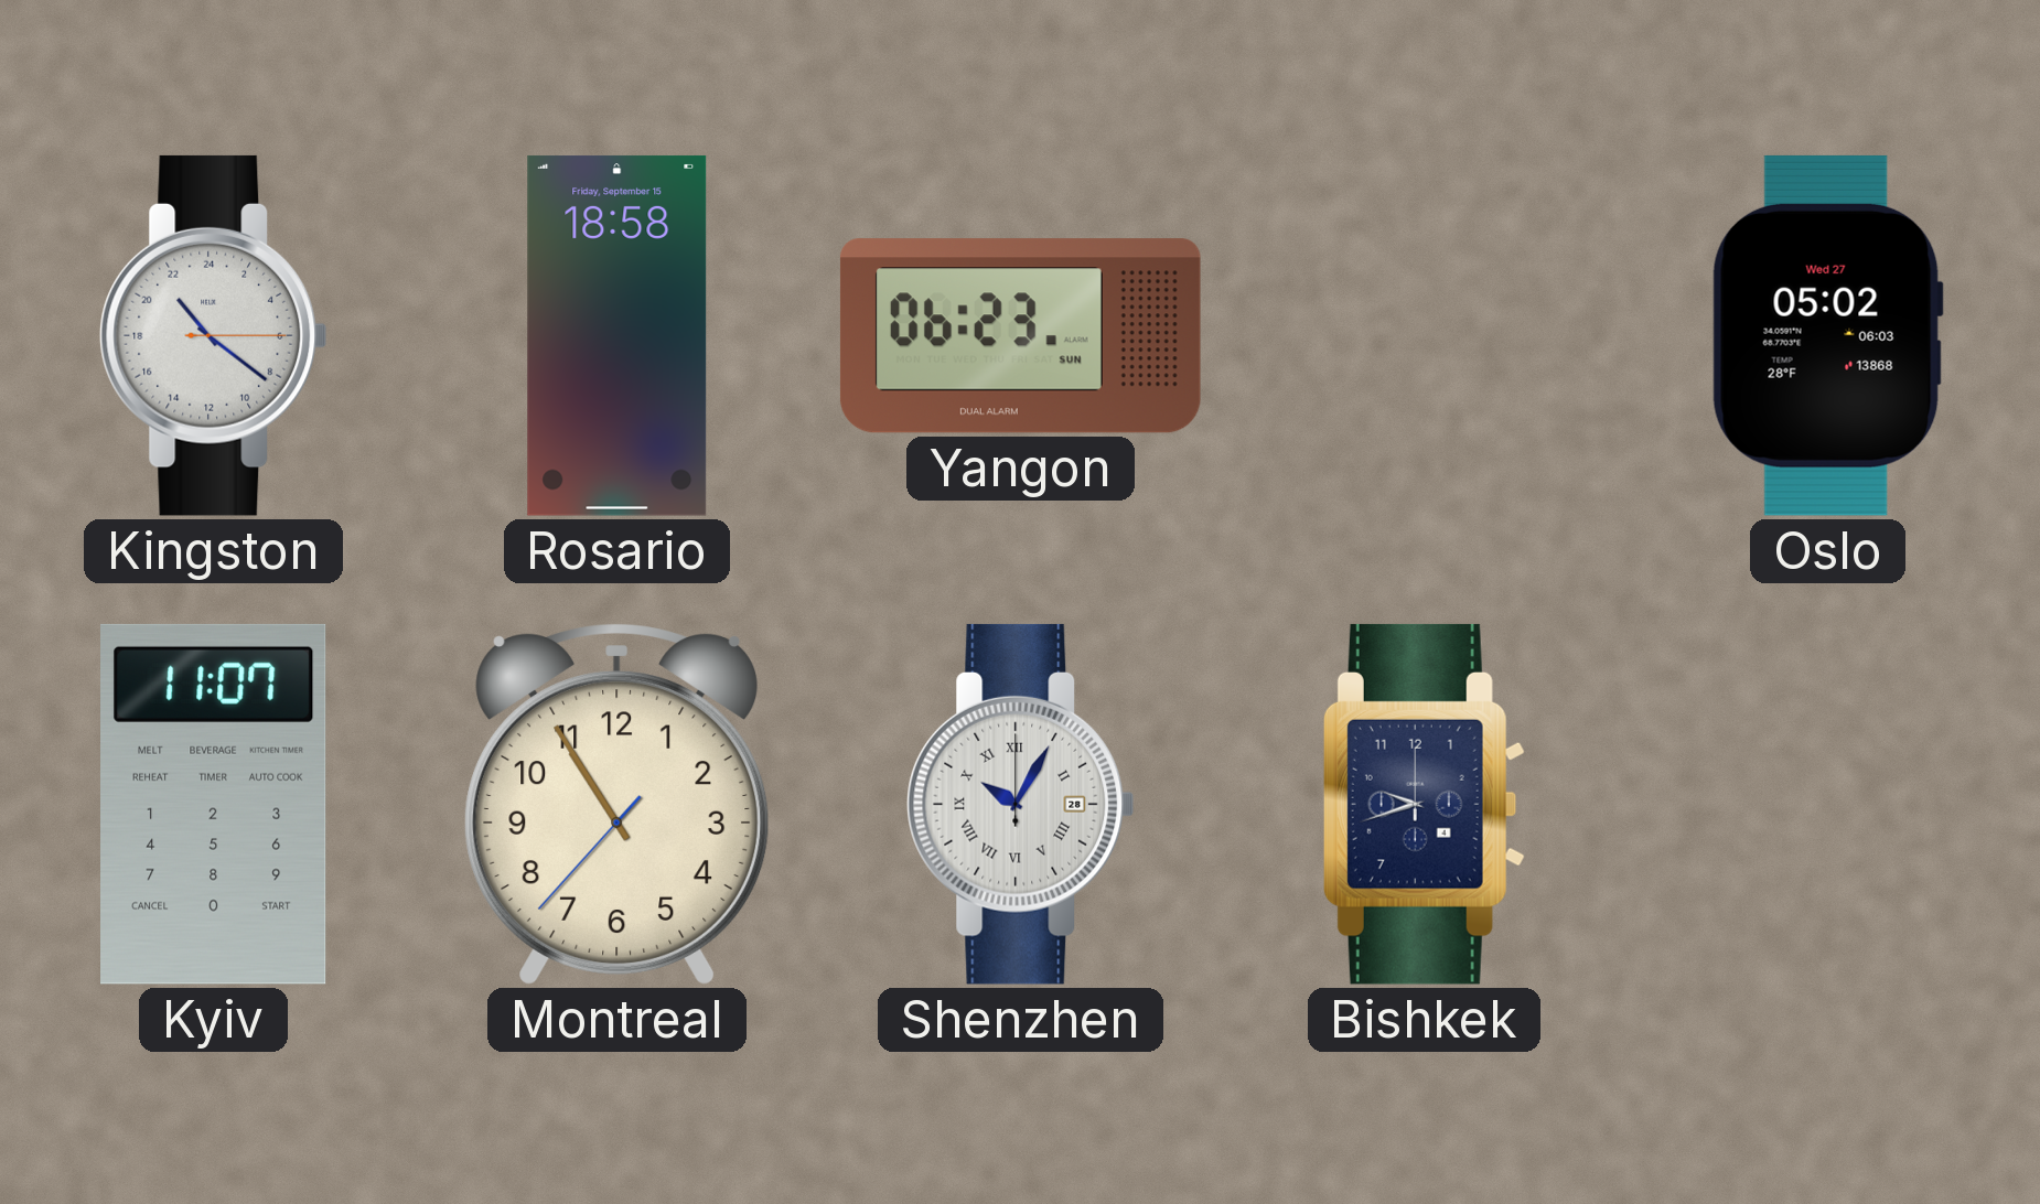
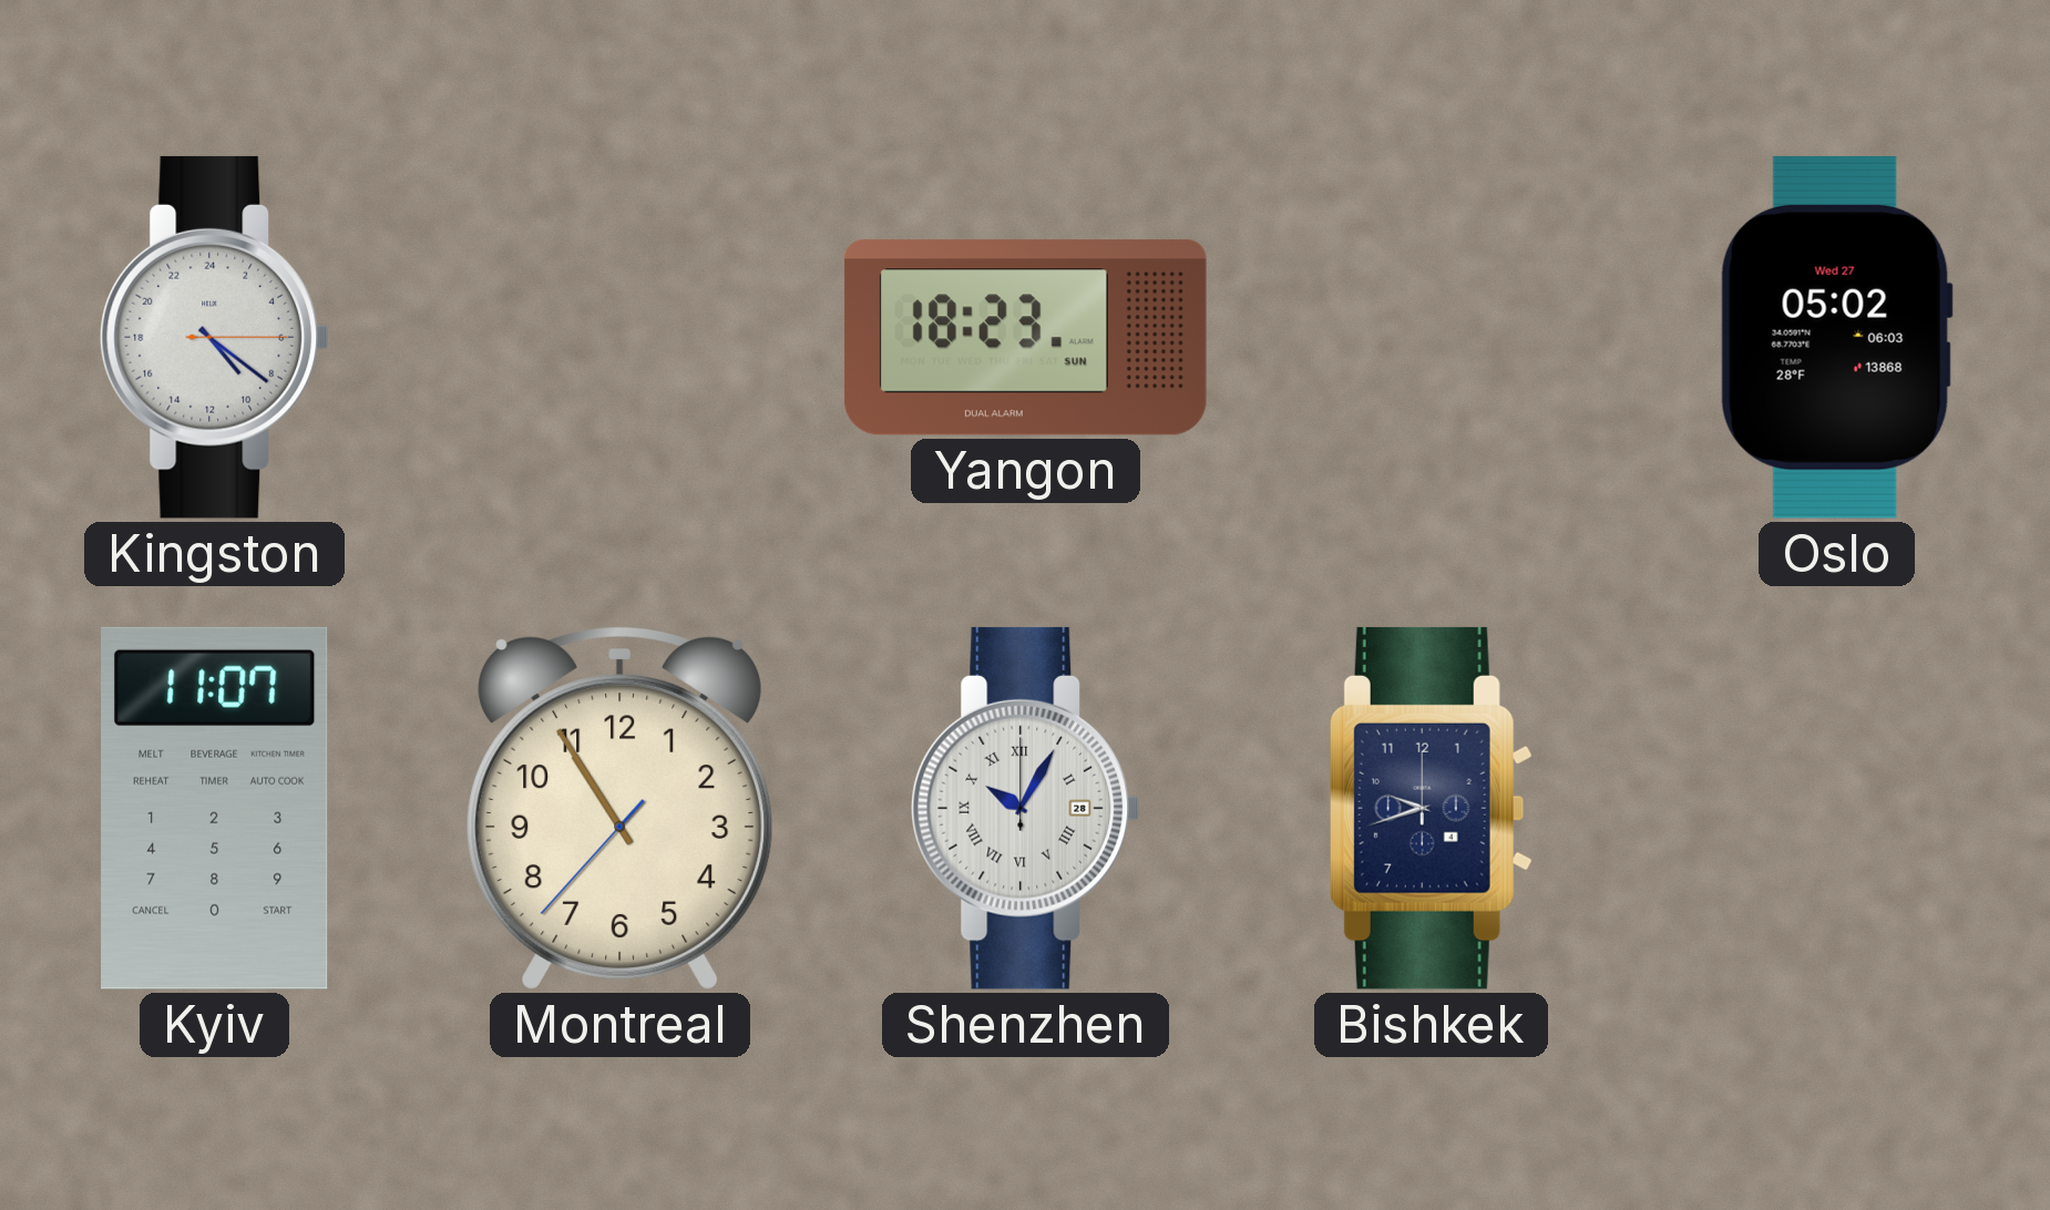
Kingston: 21:21 -> 9:21
Rosario: 18:58 -> none
Yangon: 06:23 -> 18:23
